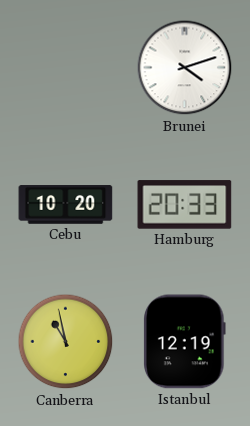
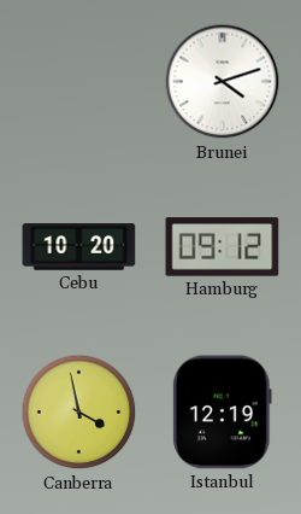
Hamburg: 20:33 -> 09:12
Canberra: 10:58 -> 3:58
